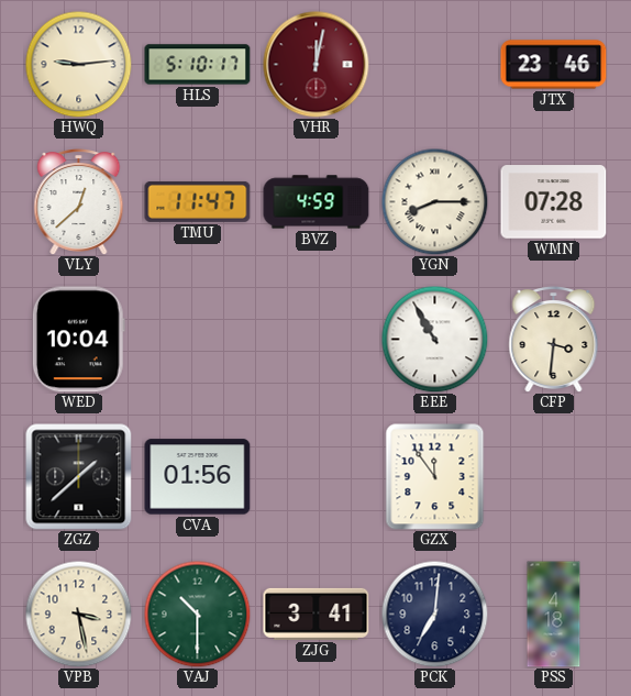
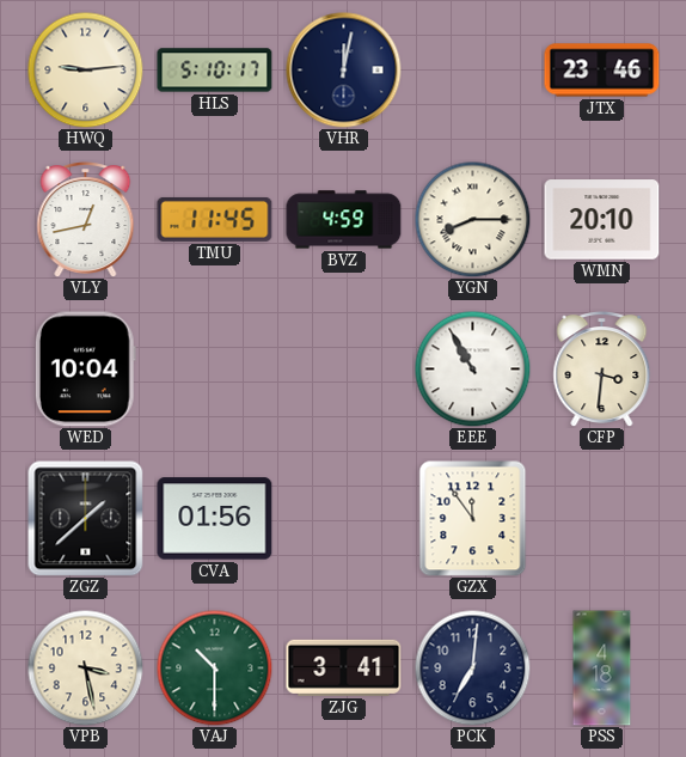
VHR dial: burgundy -> navy
VLY: 12:38 -> 12:43
TMU: 11:47 -> 11:45
WMN: 07:28 -> 20:10
